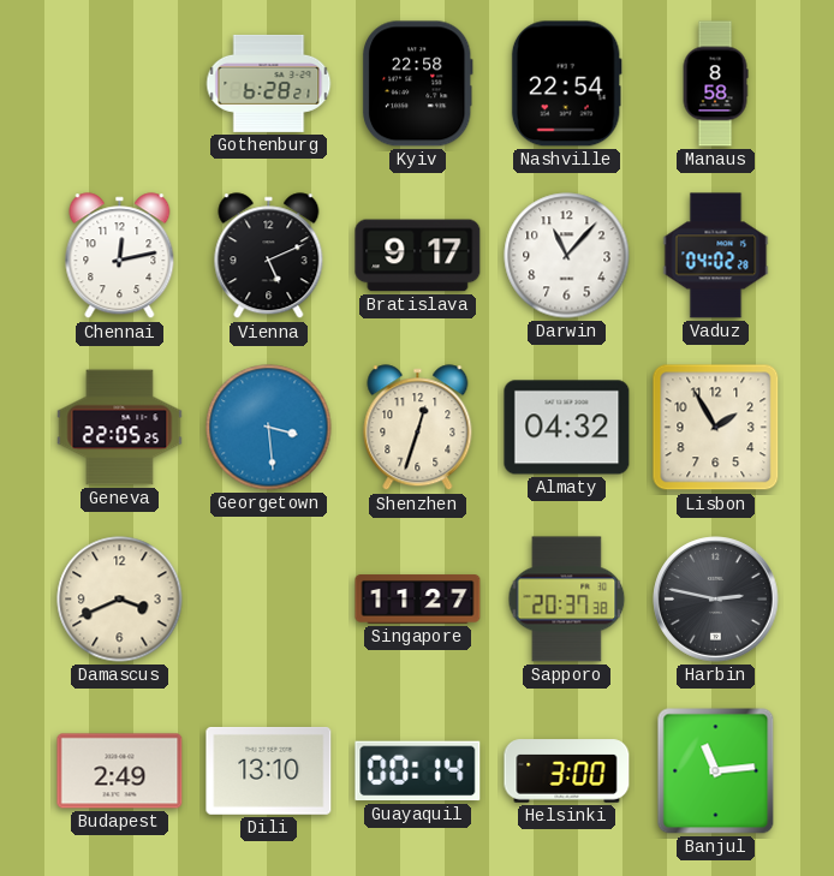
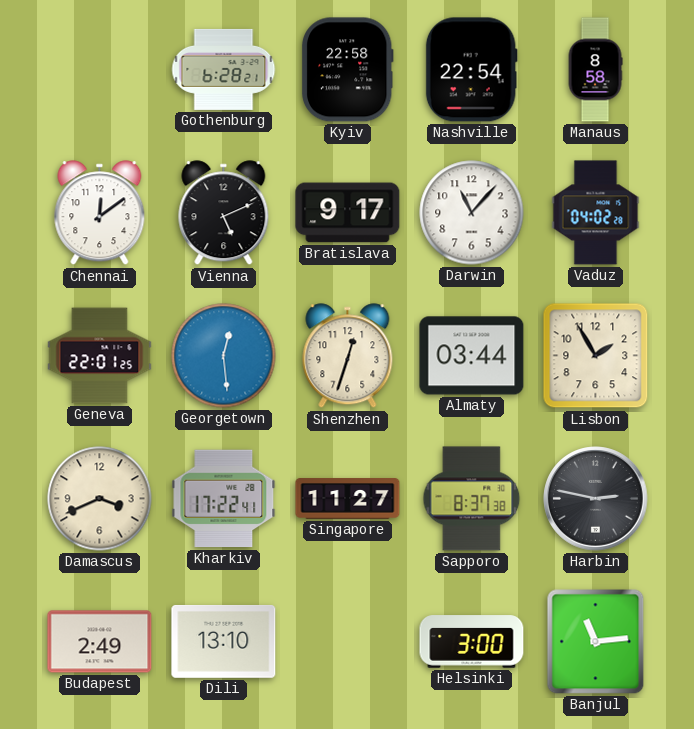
Chennai: 12:13 -> 12:09
Geneva: 22:05 -> 22:01
Georgetown: 3:29 -> 12:29
Almaty: 04:32 -> 03:44
Kharkiv: none -> 17:22
Sapporo: 20:37 -> 8:37
Guayaquil: 00:14 -> none
